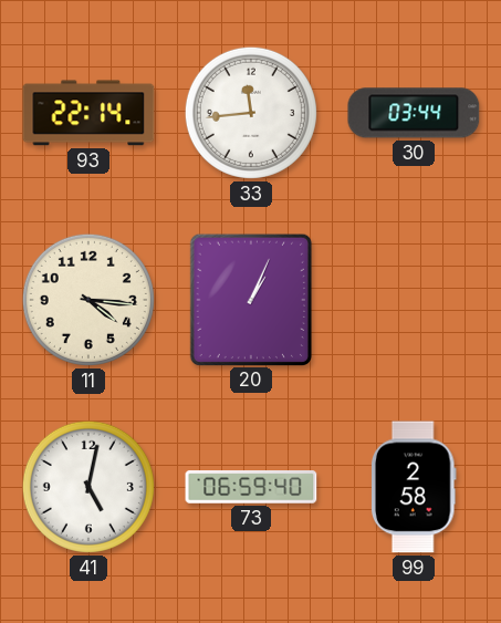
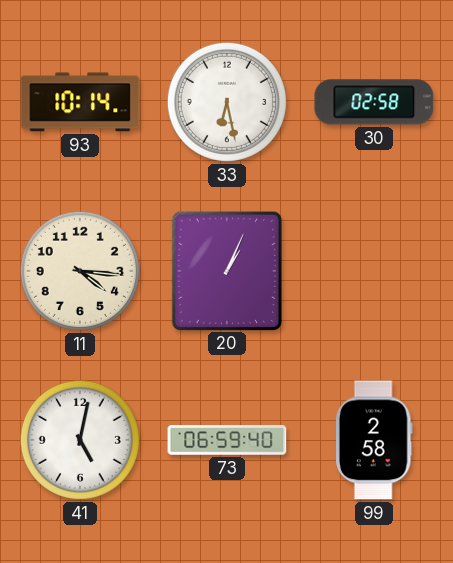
93: 22:14 -> 10:14
33: 11:44 -> 6:28
30: 03:44 -> 02:58
